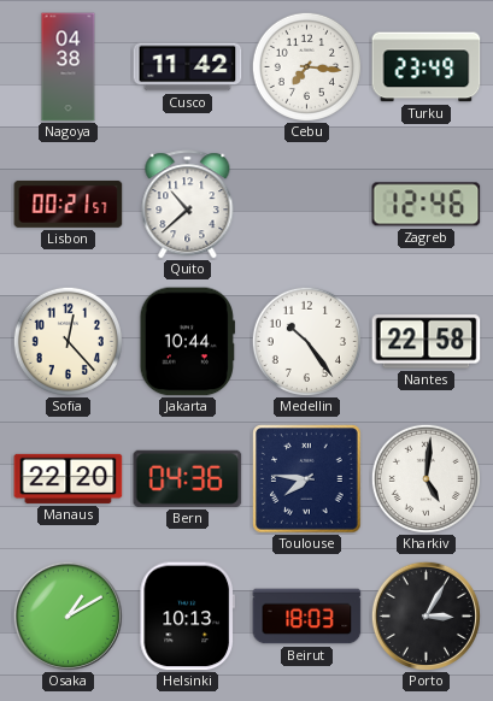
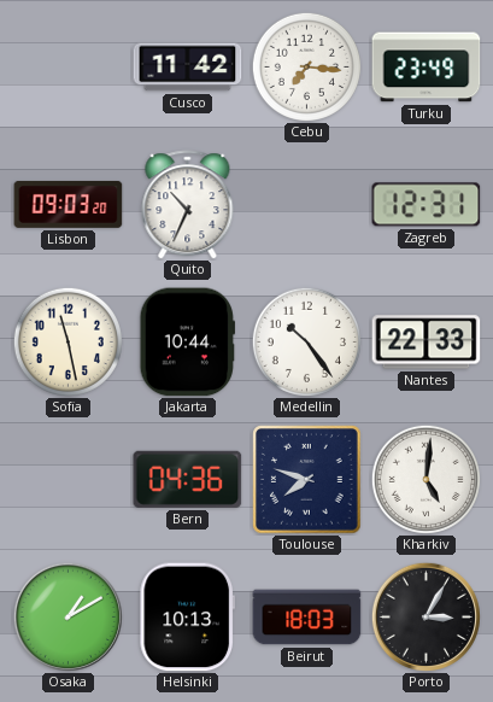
Nagoya: 04:38 -> none
Lisbon: 00:21 -> 09:03
Quito: 10:38 -> 10:34
Zagreb: 12:46 -> 12:31
Sofia: 12:23 -> 11:28
Nantes: 22:58 -> 22:33
Manaus: 22:20 -> none
Toulouse: 7:46 -> 7:48
